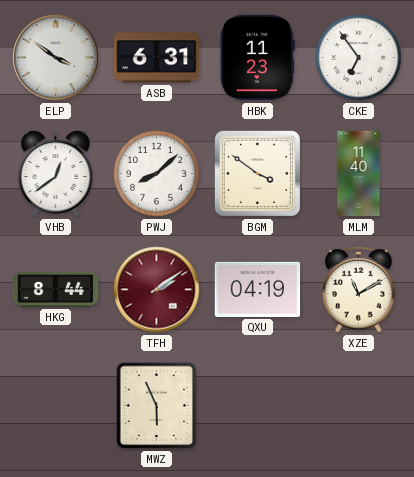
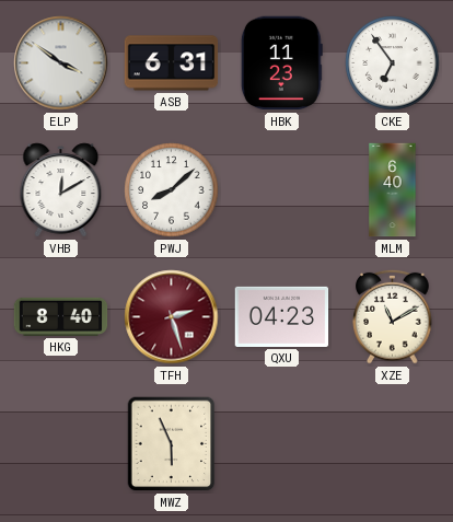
VHB: 12:39 -> 12:10
BGM: 3:51 -> none
MLM: 11:40 -> 6:40
HKG: 8:44 -> 8:40
TFH: 2:09 -> 2:27
QXU: 04:19 -> 04:23
